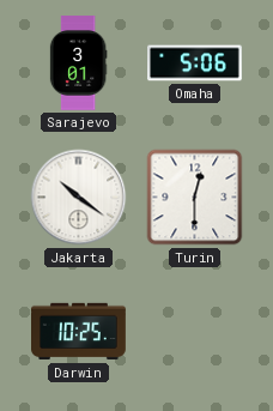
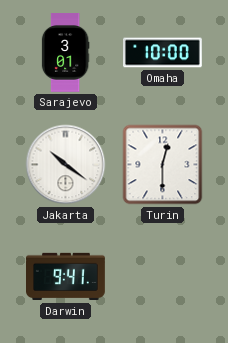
Omaha: 5:06 -> 10:00
Darwin: 10:25 -> 9:41
